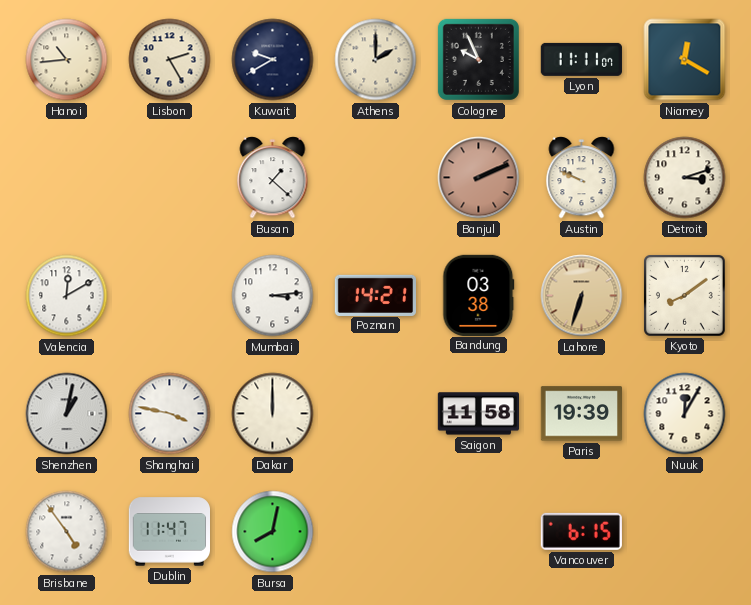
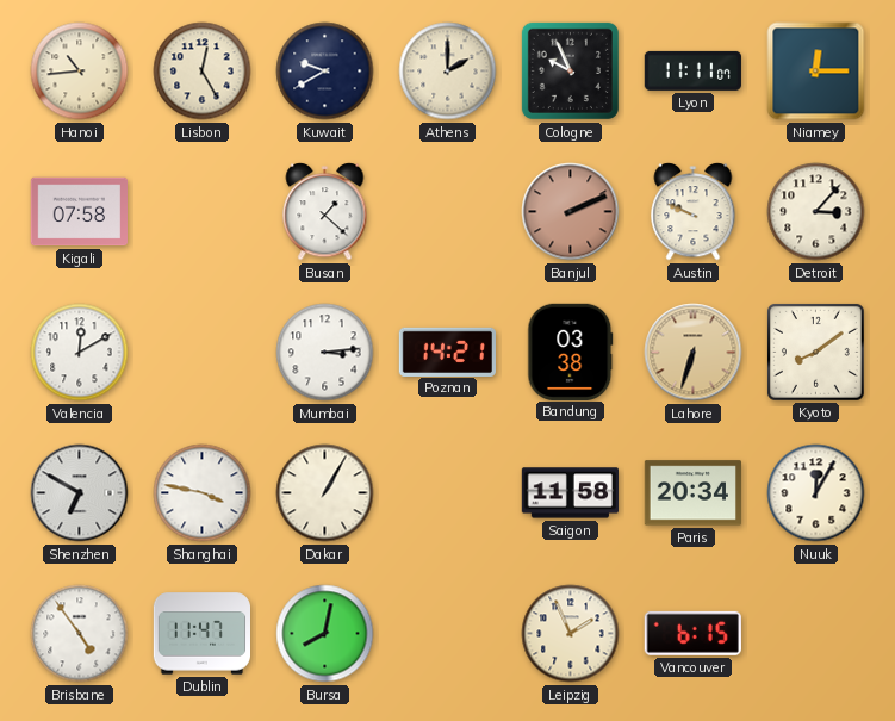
Lisbon: 2:25 -> 12:25
Niamey: 12:20 -> 12:15
Kigali: none -> 07:58
Detroit: 3:12 -> 3:07
Shenzhen: 1:02 -> 6:50
Dakar: 12:00 -> 1:05
Paris: 19:39 -> 20:34
Leipzig: none -> 1:56
